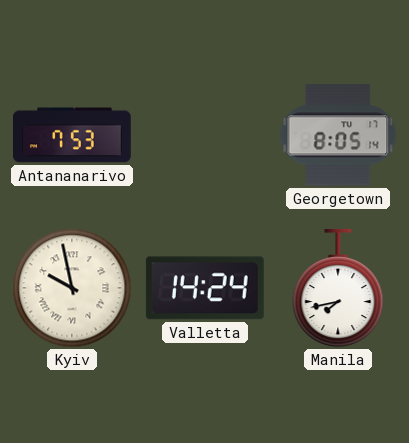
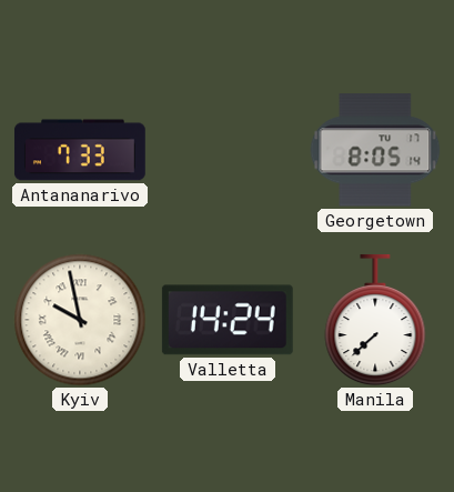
Antananarivo: 7:53 -> 7:33
Manila: 7:43 -> 7:38
